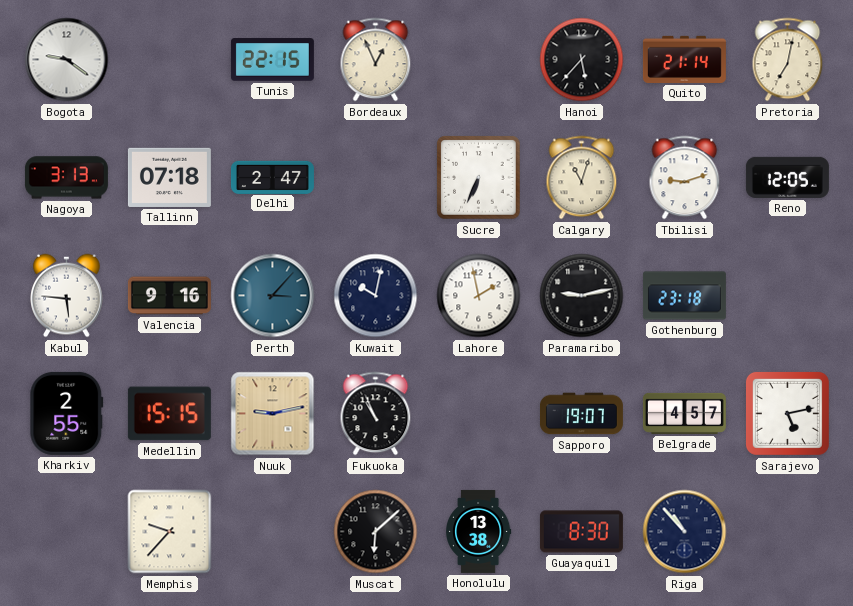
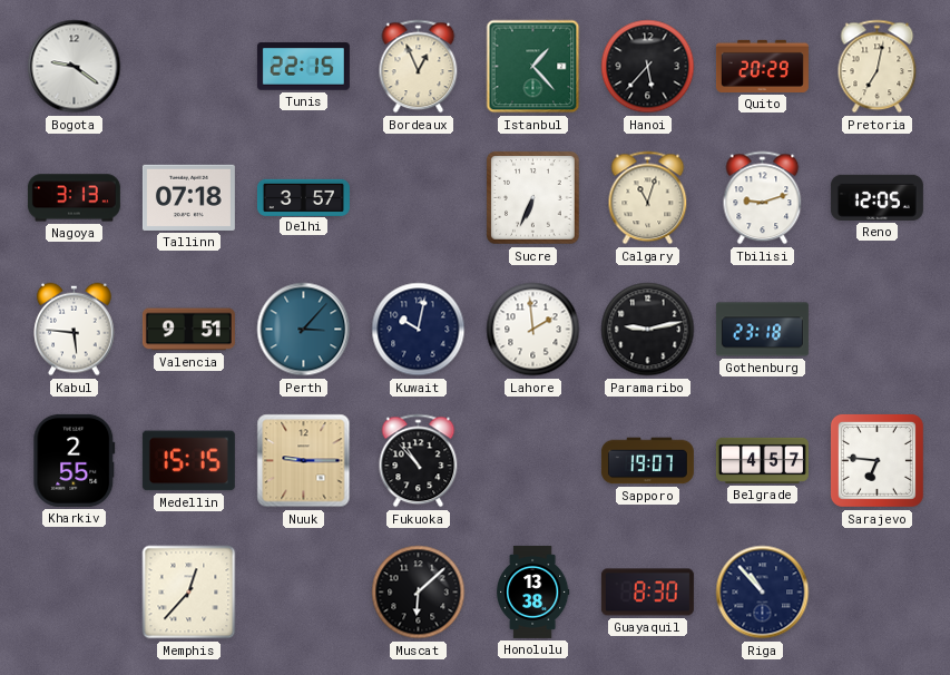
Istanbul: none -> 1:23
Quito: 21:14 -> 20:29
Delhi: 2:47 -> 3:57
Valencia: 9:16 -> 9:51
Lahore: 1:58 -> 1:59
Nuuk: 9:13 -> 9:15
Fukuoka: 10:56 -> 10:53
Sarajevo: 5:13 -> 6:46
Memphis: 9:37 -> 12:37
